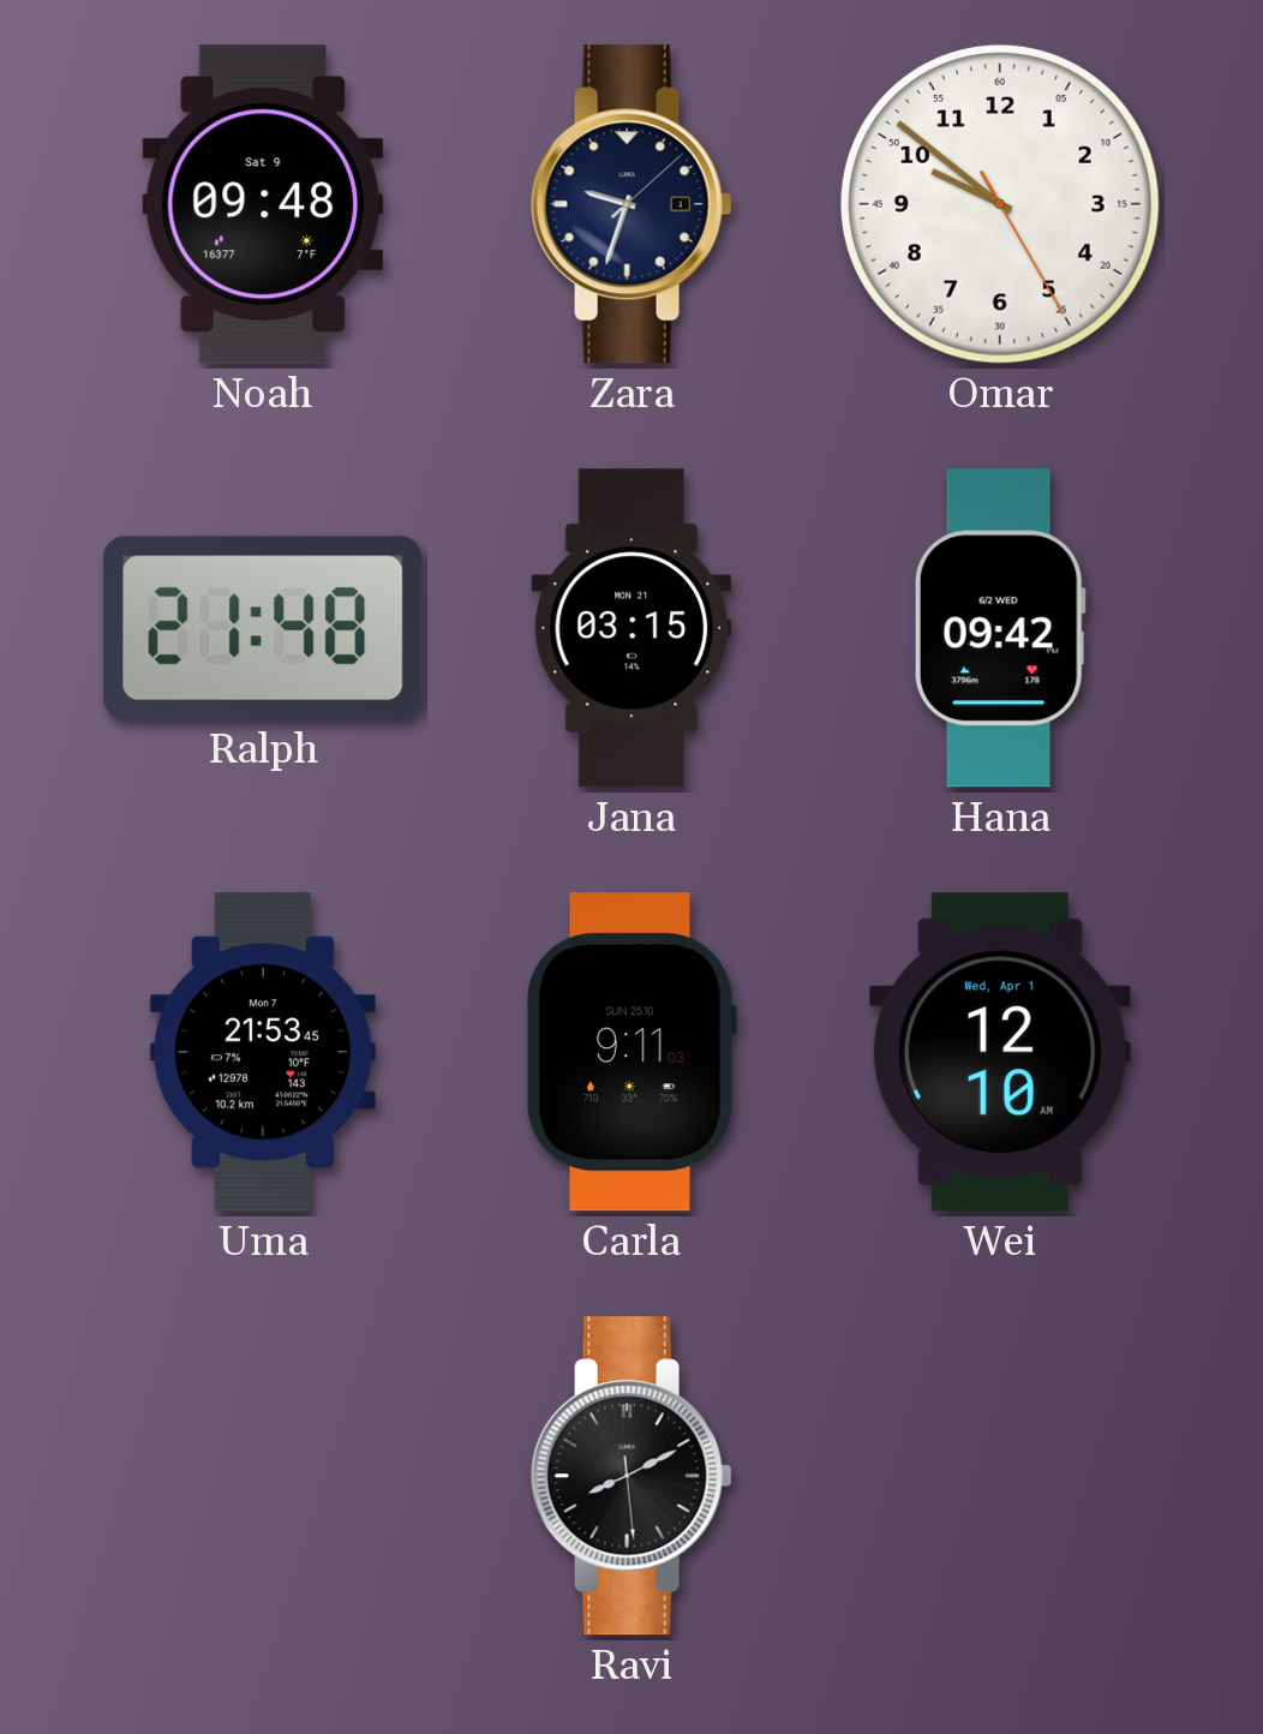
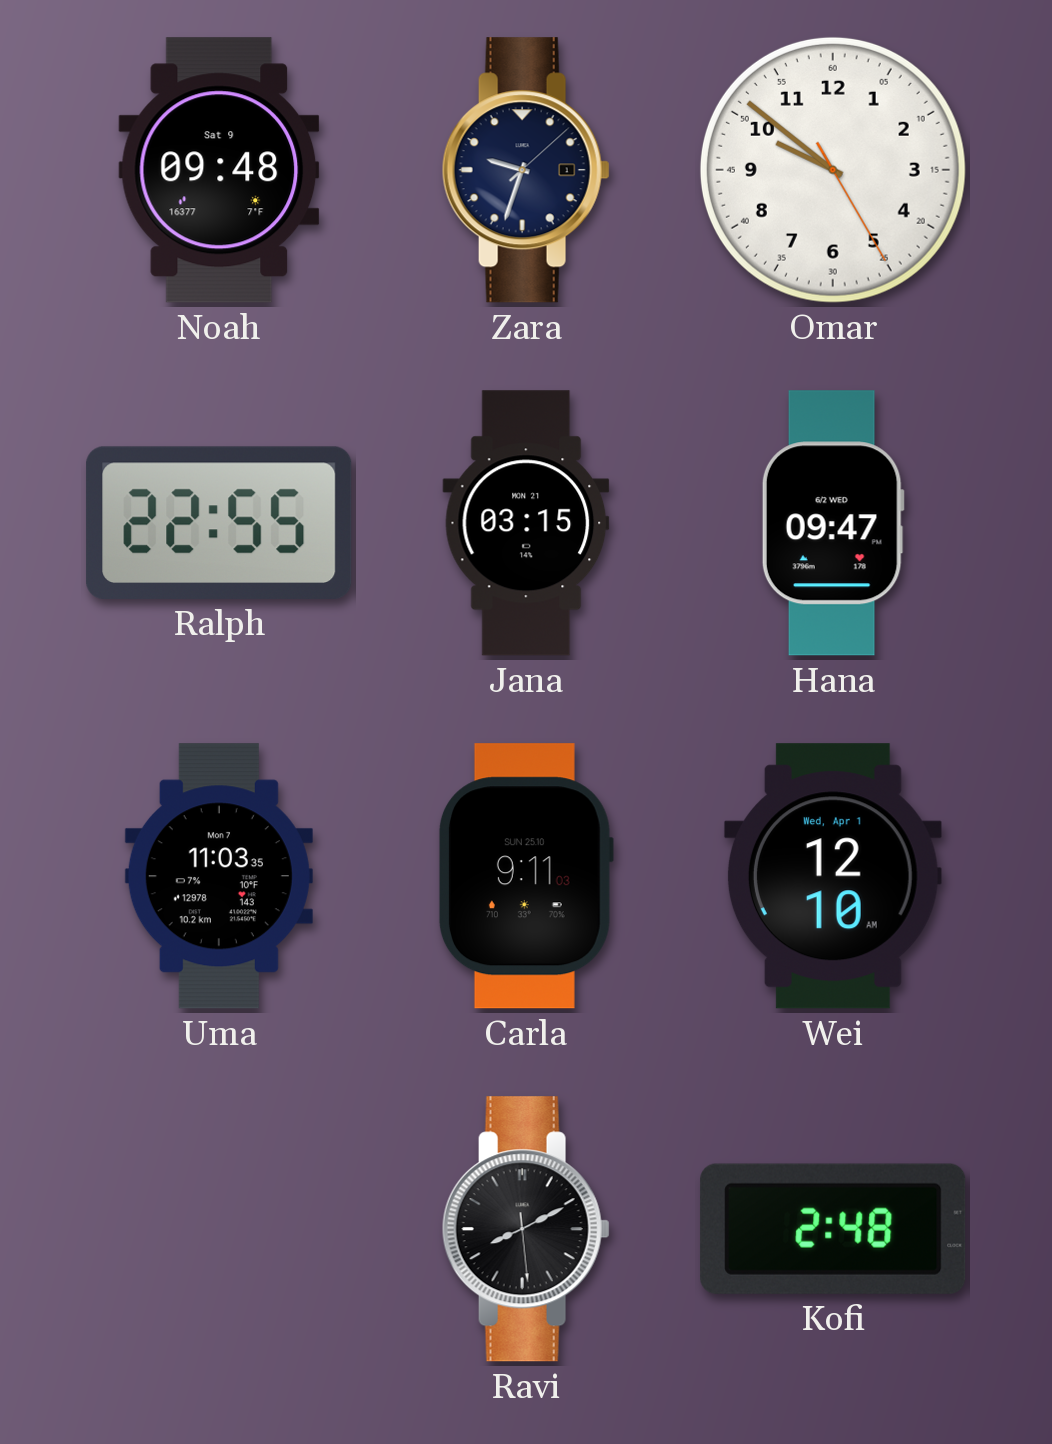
Ralph: 21:48 -> 22:55
Hana: 09:42 -> 09:47
Uma: 21:53 -> 11:03
Kofi: none -> 2:48
